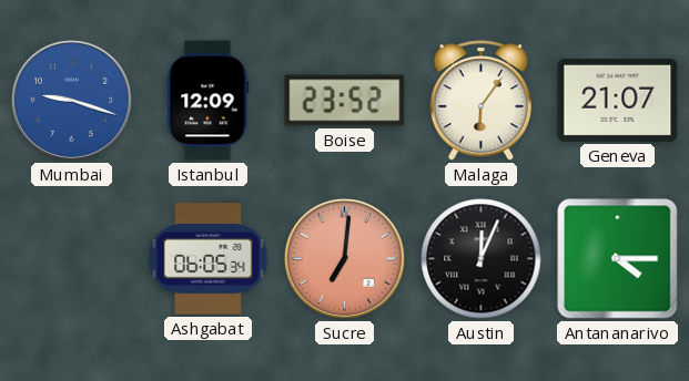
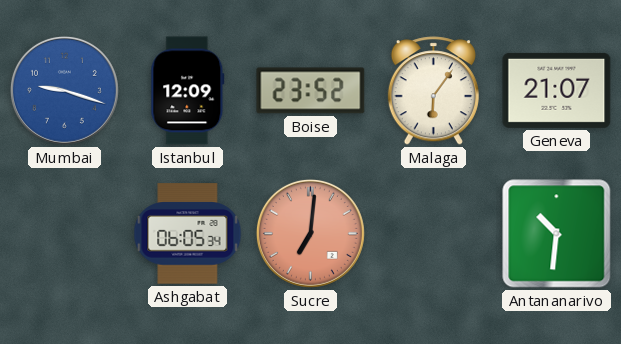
Austin: 12:04 -> none
Antananarivo: 4:15 -> 10:31
